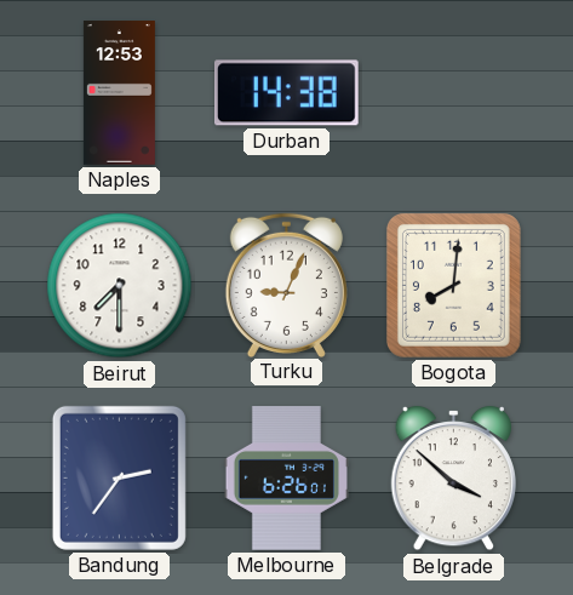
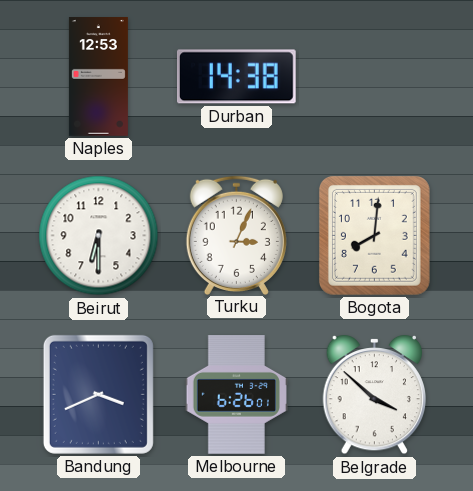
Beirut: 7:30 -> 6:30
Turku: 9:04 -> 3:04
Bandung: 2:36 -> 3:41
